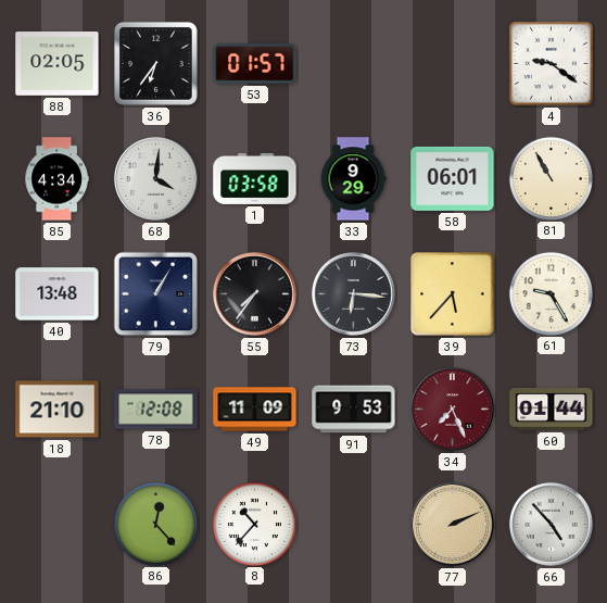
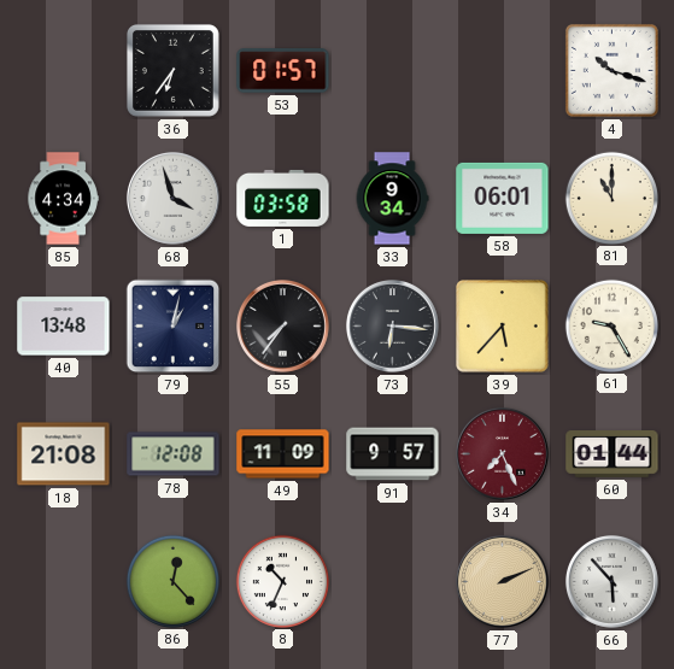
88: 02:05 -> none
4: 9:21 -> 10:18
68: 4:01 -> 3:57
33: 9:29 -> 9:34
81: 10:55 -> 11:00
79: 1:05 -> 1:02
18: 21:10 -> 21:08
91: 9:53 -> 9:57
8: 10:37 -> 10:34
66: 4:53 -> 5:53
